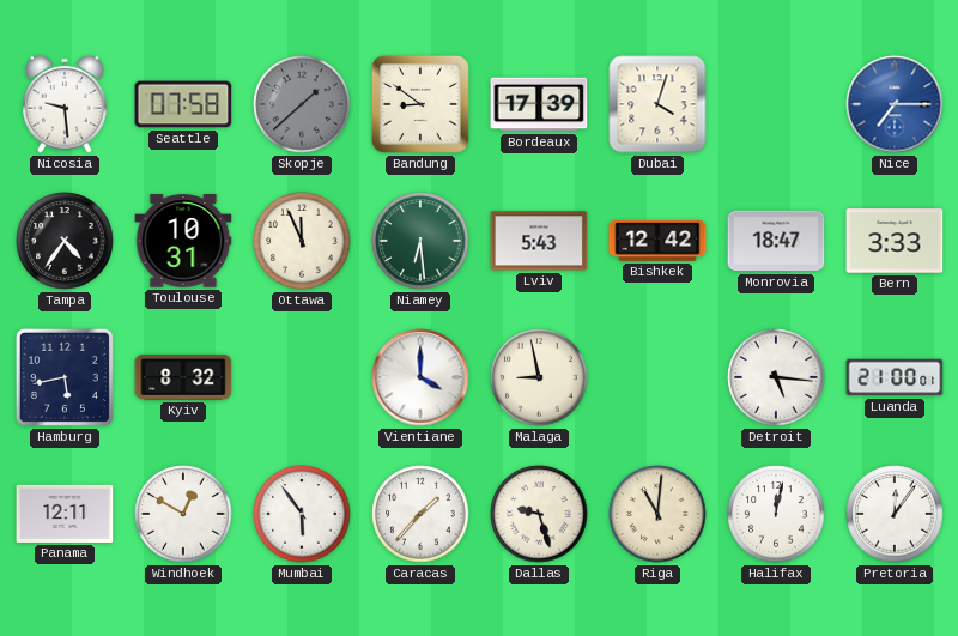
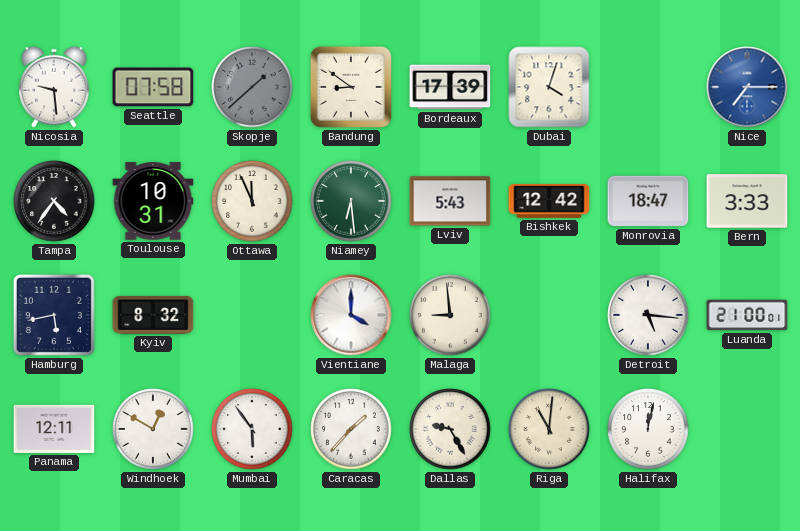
Malaga: 8:58 -> 8:59
Dallas: 9:27 -> 9:25
Pretoria: 12:06 -> none
